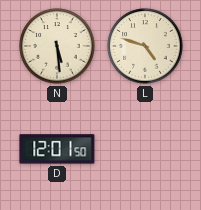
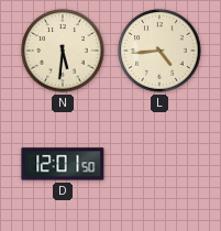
N: 5:29 -> 5:31
L: 4:48 -> 4:44
